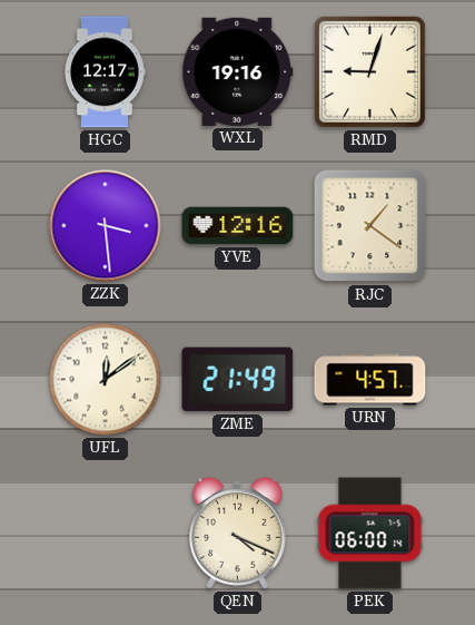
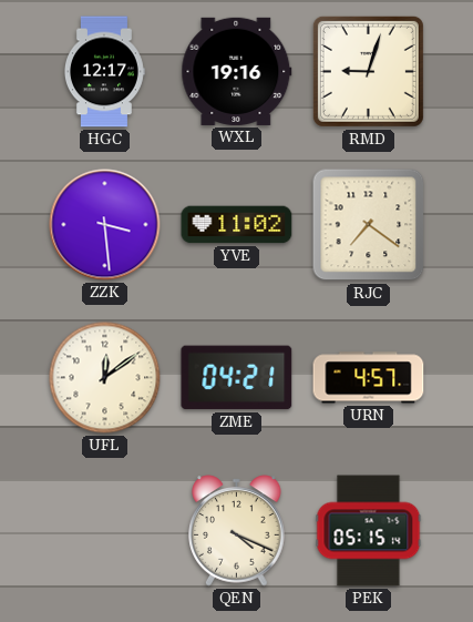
YVE: 12:16 -> 11:02
RJC: 1:21 -> 7:21
ZME: 21:49 -> 04:21
PEK: 06:00 -> 05:15
